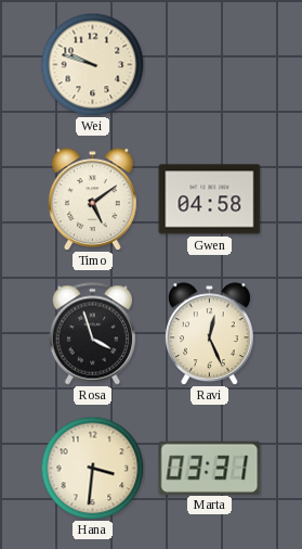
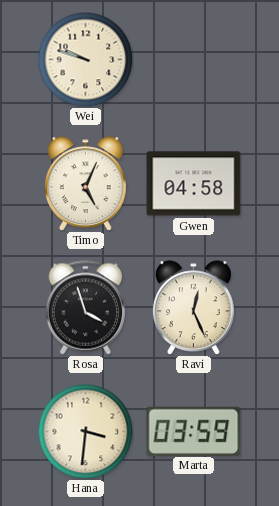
Timo: 5:09 -> 5:04
Marta: 03:31 -> 03:59
